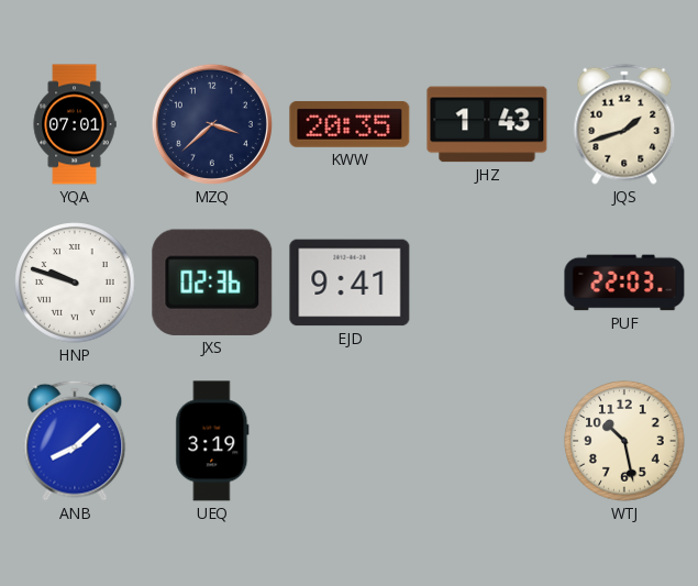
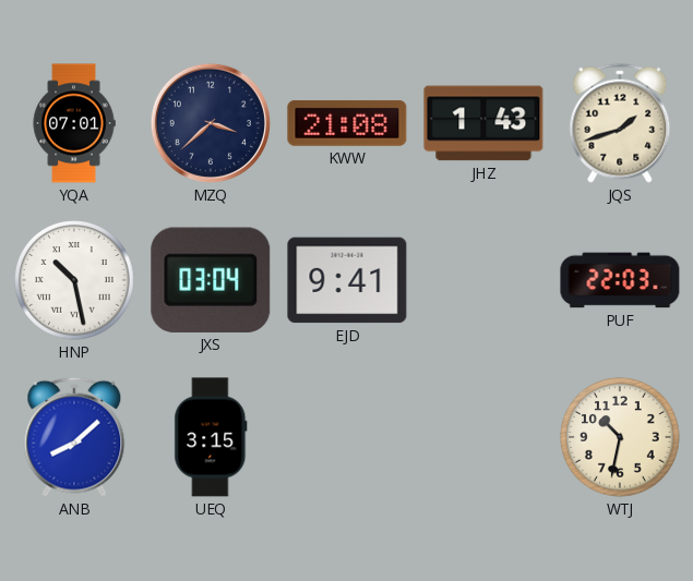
KWW: 20:35 -> 21:08
HNP: 9:48 -> 10:28
JXS: 02:36 -> 03:04
UEQ: 3:19 -> 3:15
WTJ: 10:28 -> 10:32
